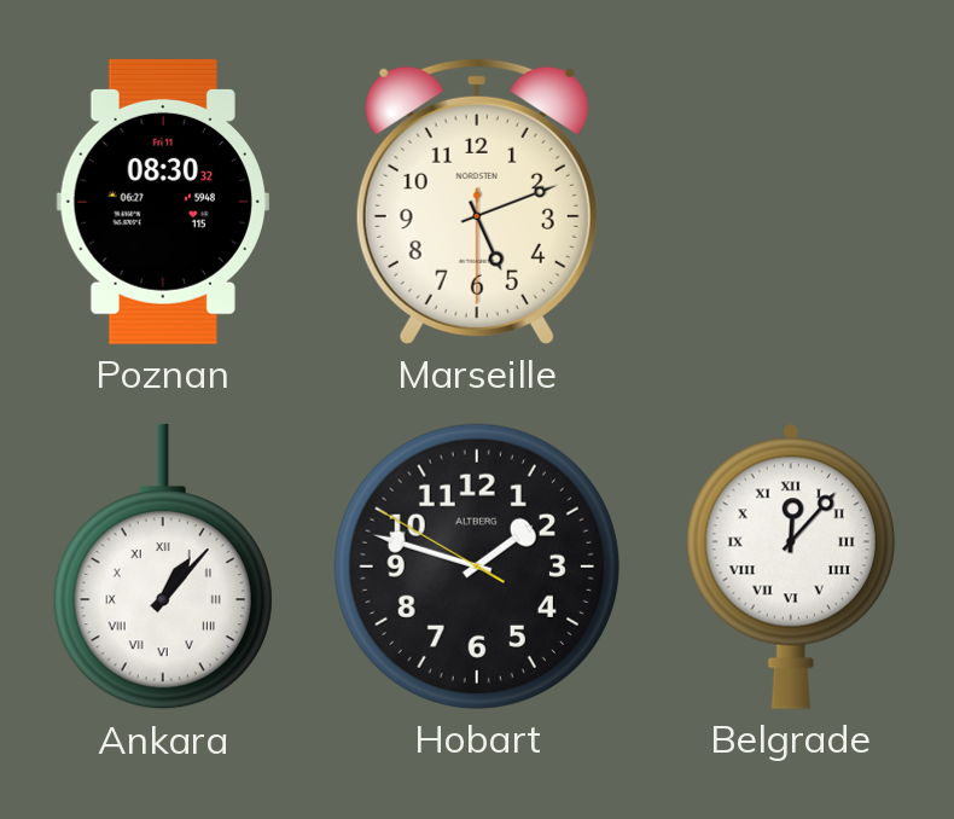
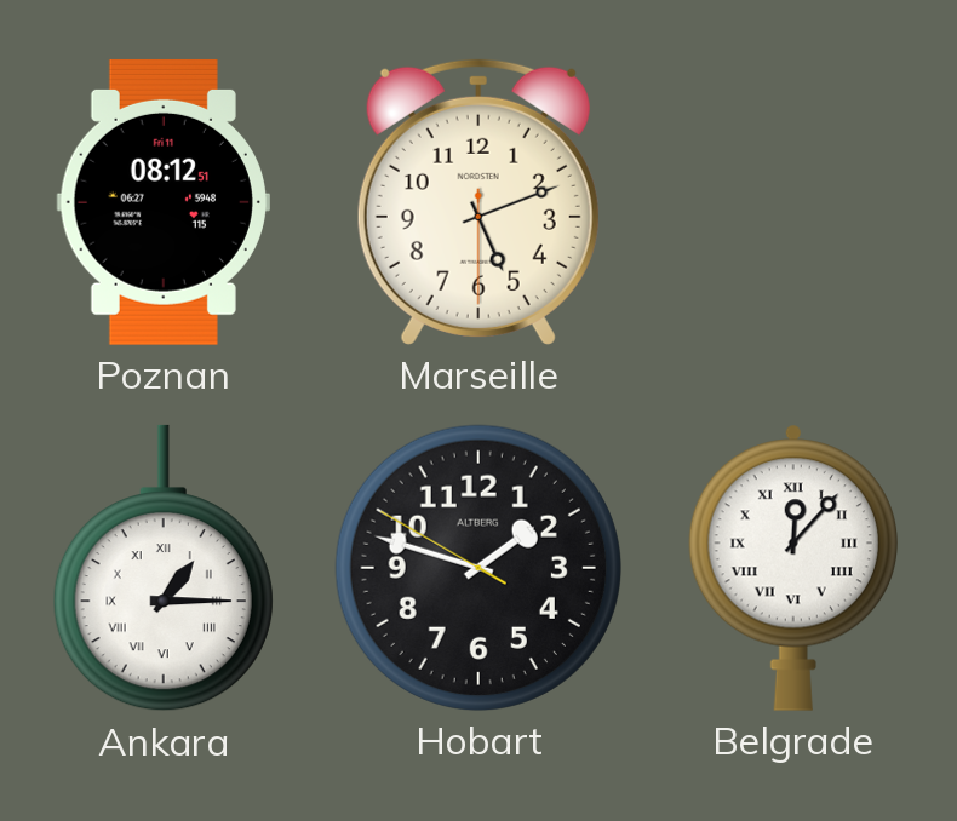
Poznan: 08:30 -> 08:12
Ankara: 1:07 -> 1:15
